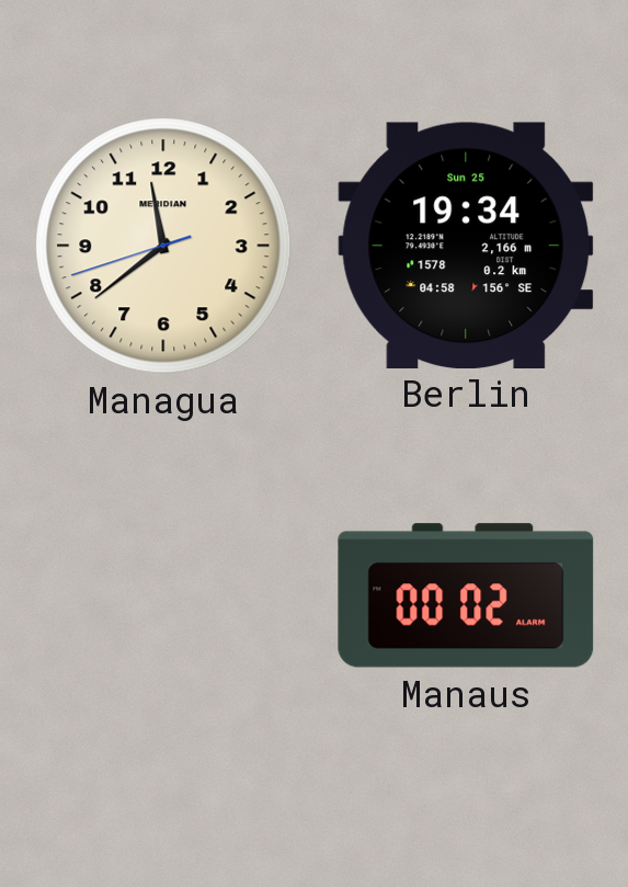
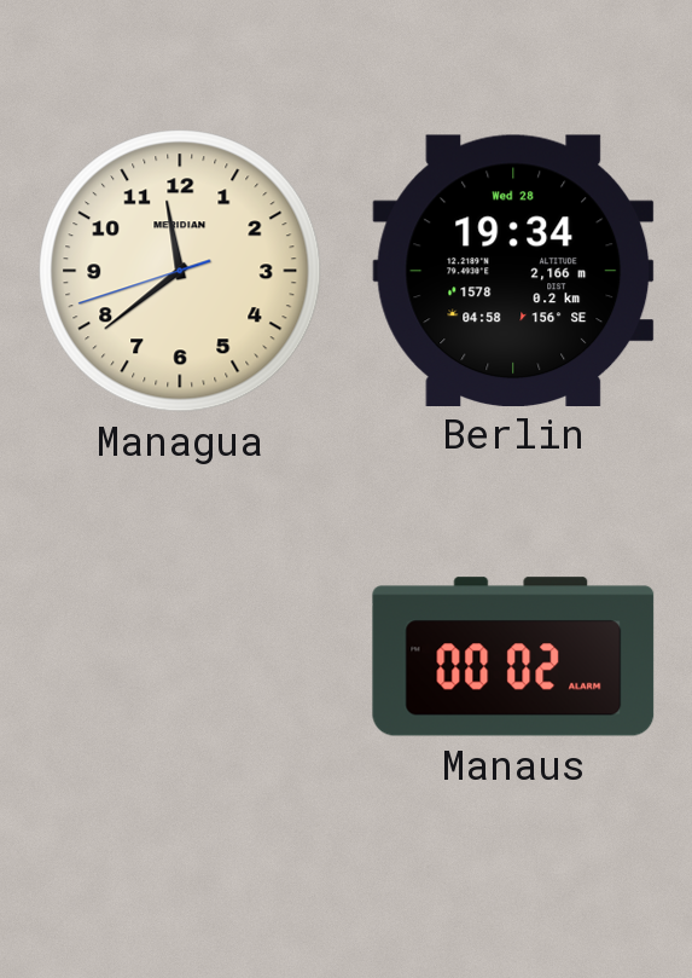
Berlin date: Sun 25 -> Wed 28
